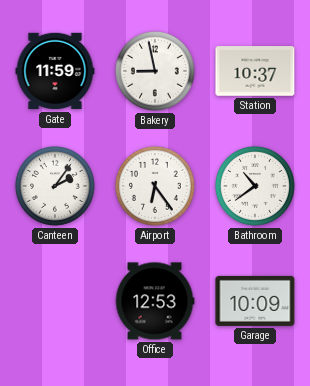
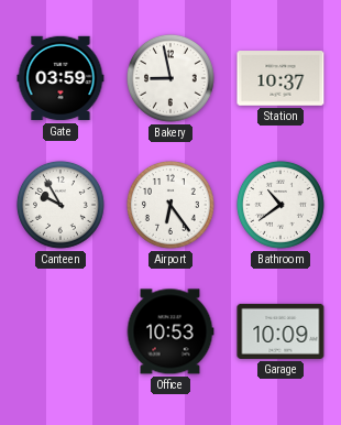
Gate: 11:59 -> 03:59
Canteen: 2:06 -> 9:55
Office: 12:53 -> 10:53
